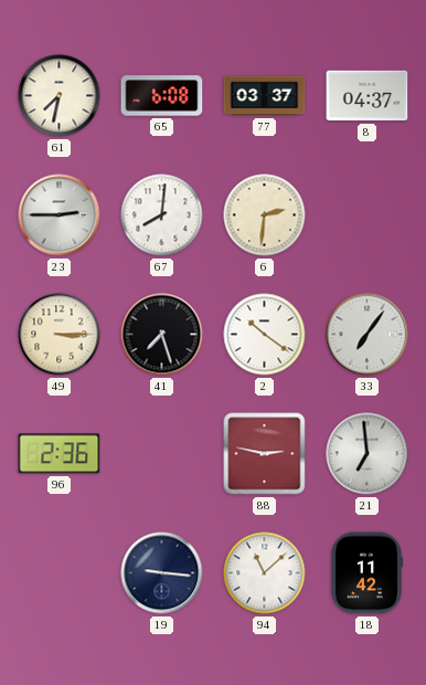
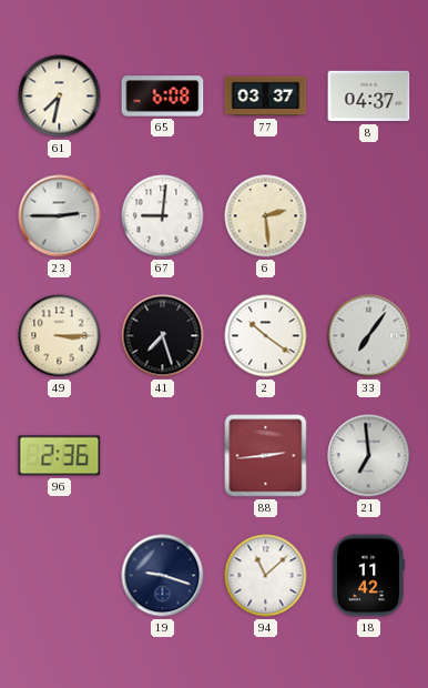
67: 8:01 -> 9:01
6: 2:31 -> 2:29
88: 2:47 -> 2:44
19: 9:16 -> 9:18
